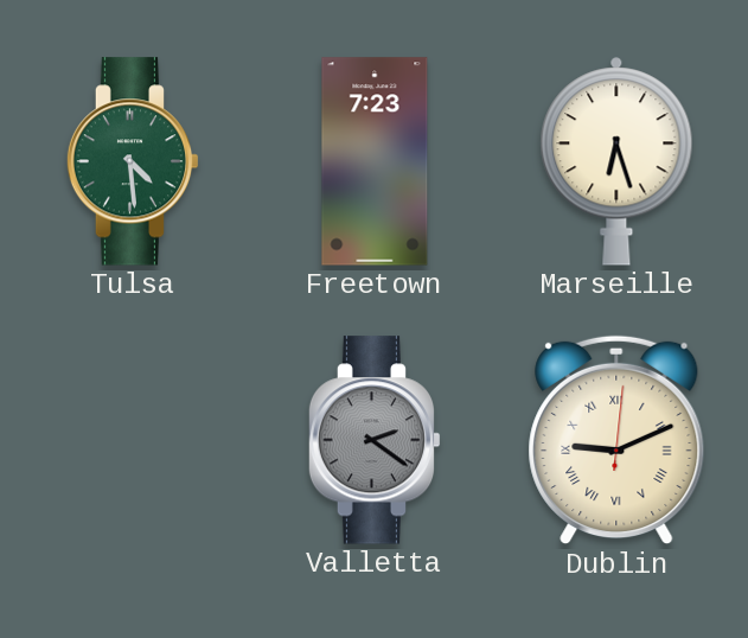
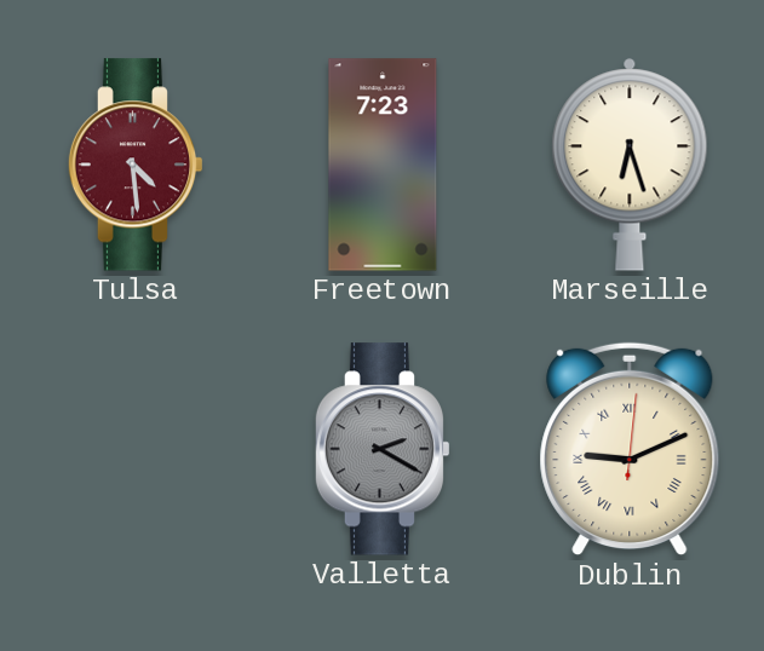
Tulsa dial: green -> burgundy
Valletta: 2:21 -> 2:20
